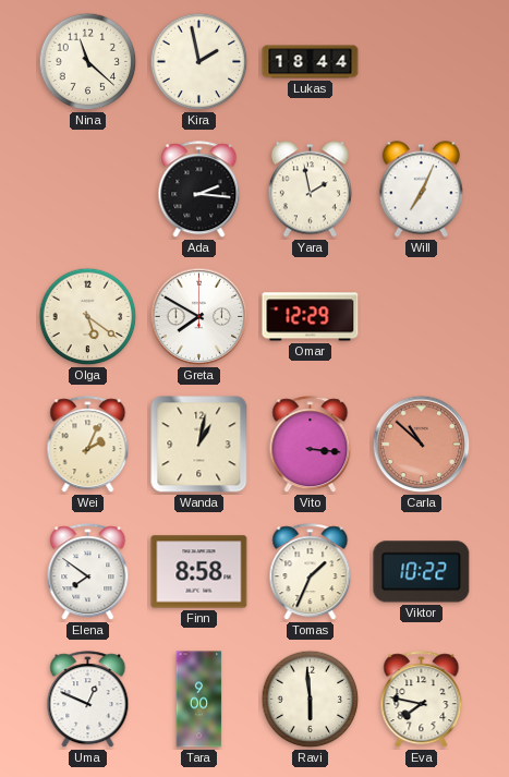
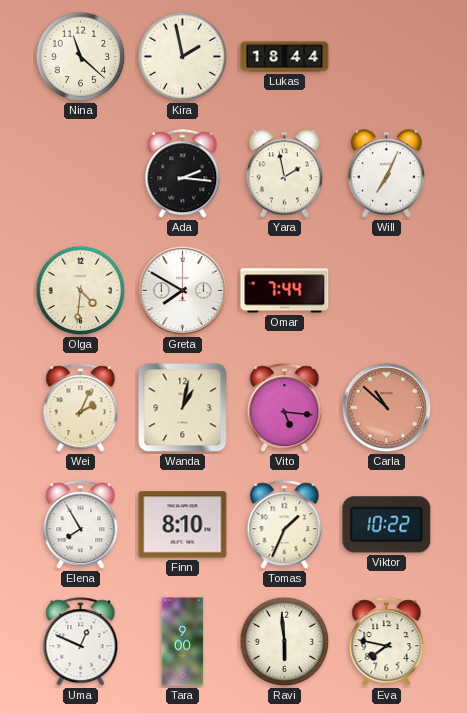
Olga: 5:21 -> 4:31
Omar: 12:29 -> 7:44
Vito: 3:16 -> 5:16
Elena: 7:51 -> 7:55
Finn: 8:58 -> 8:10
